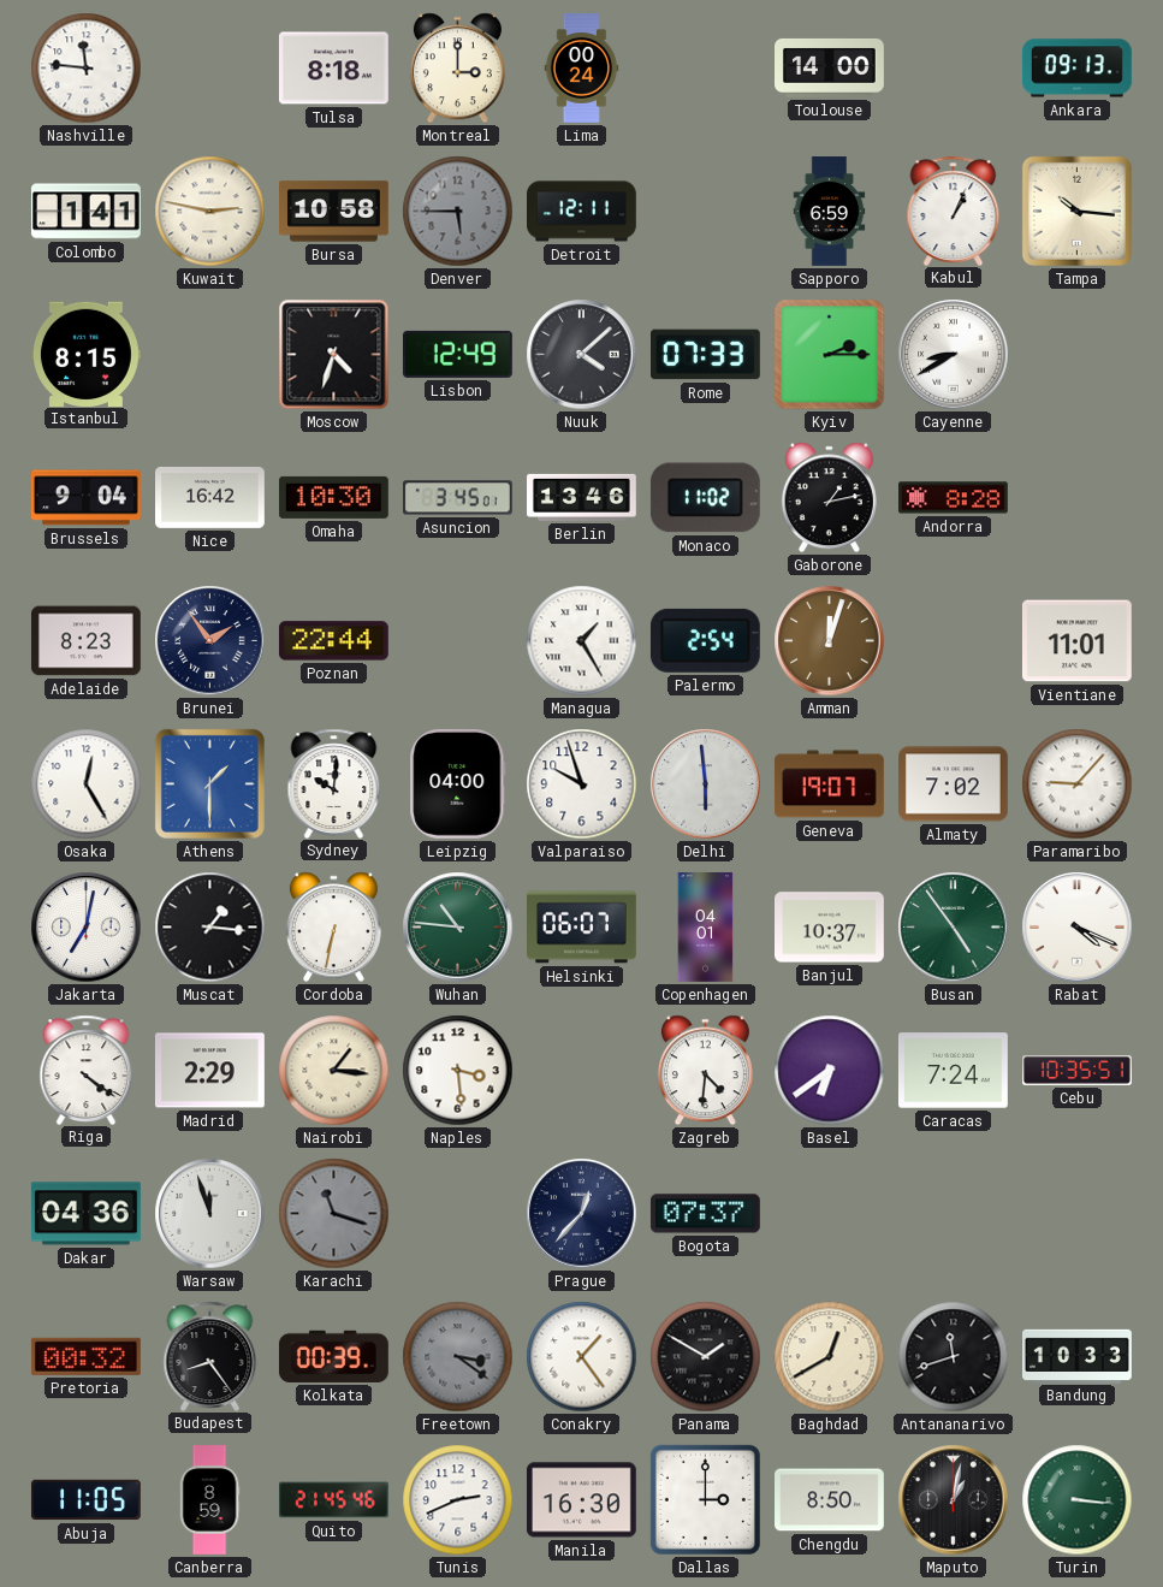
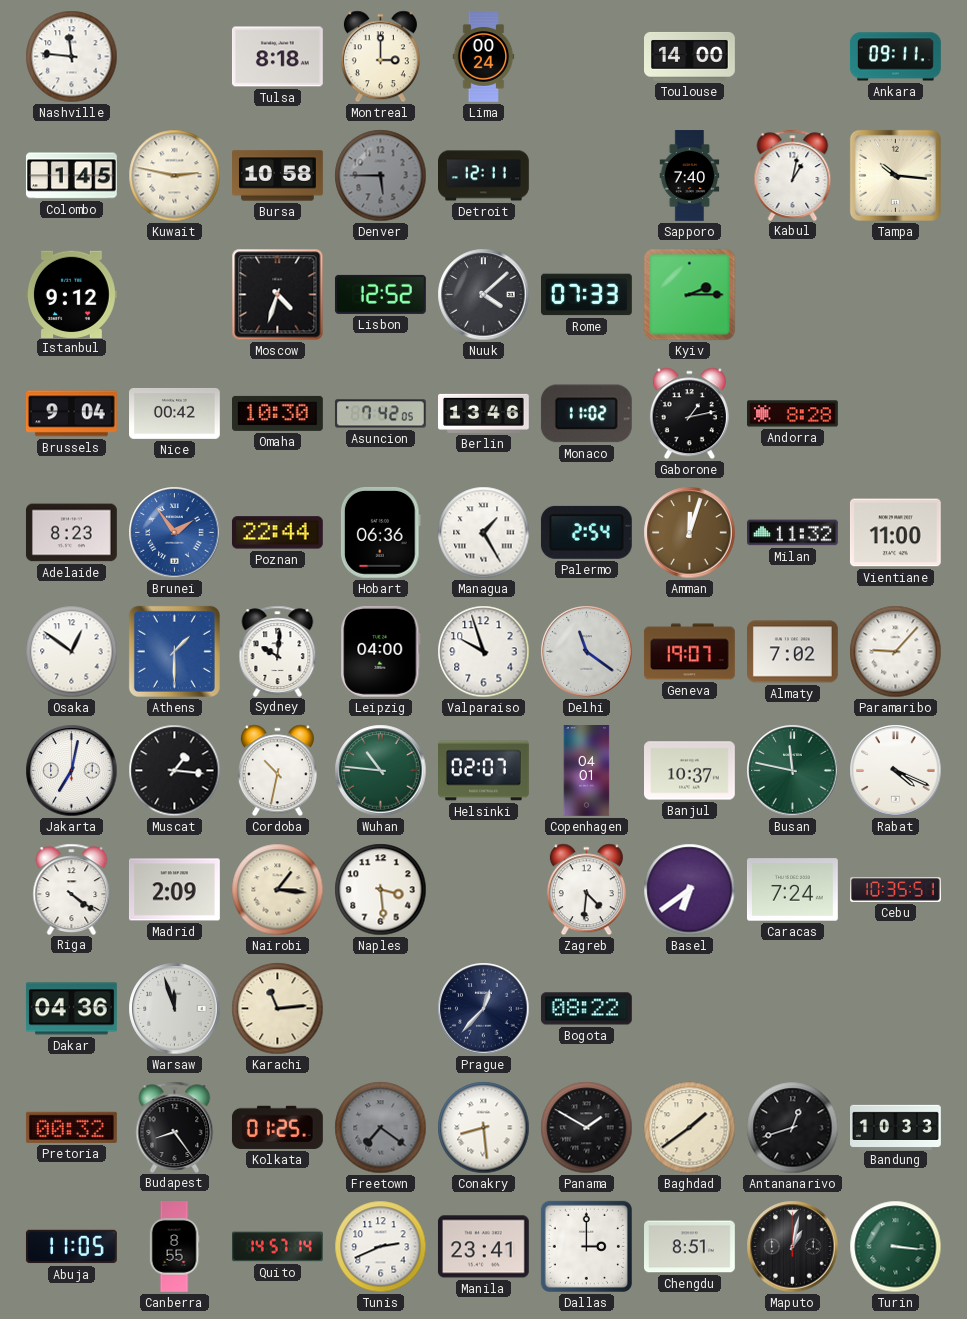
Ankara: 09:13 -> 09:11
Colombo: 1:41 -> 1:45
Sapporo: 6:59 -> 7:40
Kabul: 1:04 -> 1:02
Istanbul: 8:15 -> 9:12
Lisbon: 12:49 -> 12:52
Cayenne: 8:40 -> none
Nice: 16:42 -> 00:42
Asuncion: 3:45 -> 7:42
Brunei dial: navy -> blue
Hobart: none -> 06:36
Milan: none -> 11:32
Vientiane: 11:01 -> 11:00
Osaka: 12:25 -> 12:51
Delhi: 5:59 -> 11:21
Cordoba: 6:32 -> 10:32
Helsinki: 06:07 -> 02:07
Busan: 4:54 -> 11:47
Madrid: 2:29 -> 2:09
Karachi: 11:18 -> 11:14
Karachi dial: grey -> cream
Bogota: 07:37 -> 08:22
Kolkata: 00:39 -> 01:25
Freetown: 3:21 -> 7:21
Conakry: 1:24 -> 8:29
Baghdad: 12:40 -> 1:39
Antananarivo: 11:42 -> 12:42
Canberra: 8:59 -> 8:55
Quito: 21:45 -> 14:57
Manila: 16:30 -> 23:41
Chengdu: 8:50 -> 8:51
